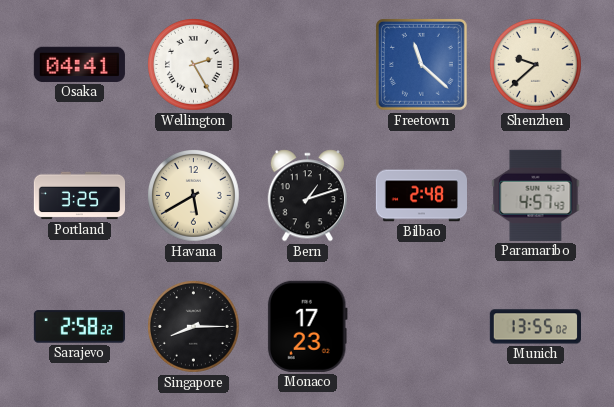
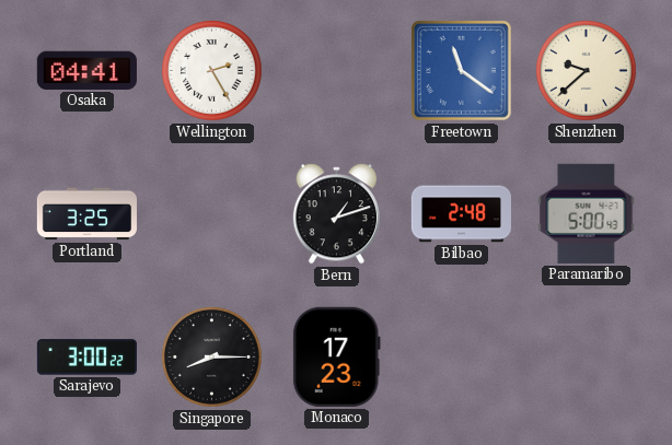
Freetown: 11:22 -> 11:21
Havana: 5:40 -> none
Paramaribo: 4:57 -> 5:00
Sarajevo: 2:58 -> 3:00
Munich: 13:55 -> none
